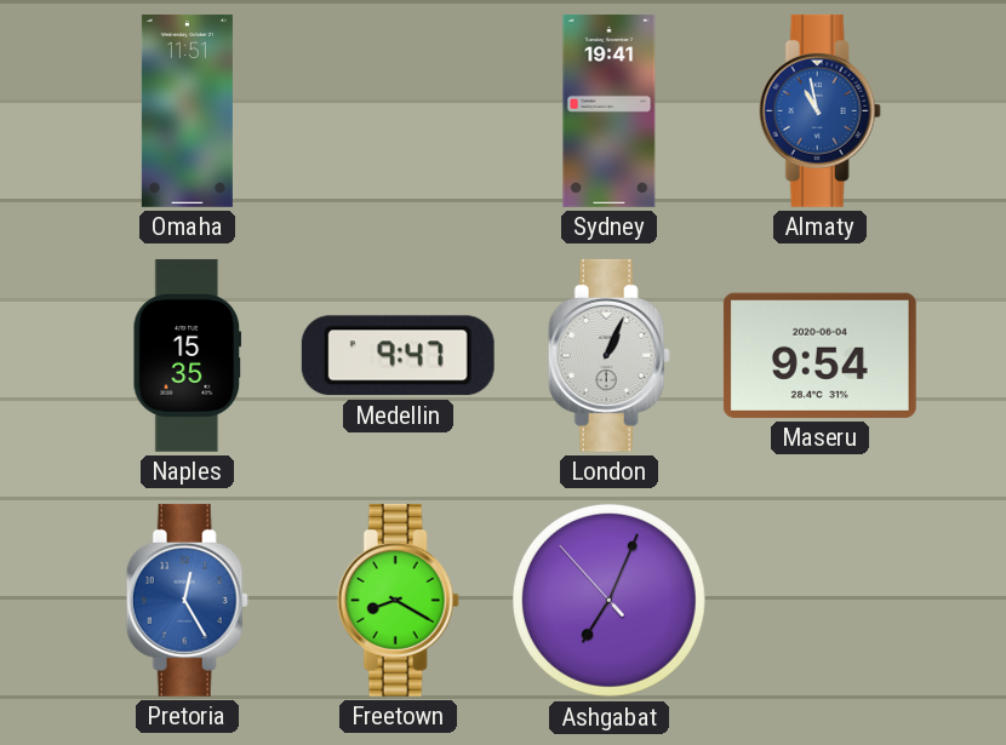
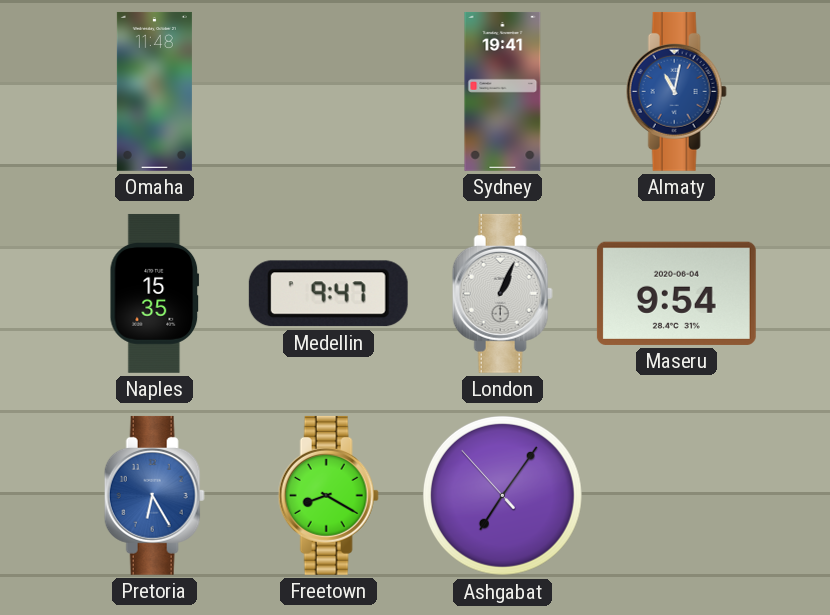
Omaha: 11:51 -> 11:48
Almaty: 10:58 -> 11:02
Pretoria: 12:25 -> 6:25
Ashgabat: 7:03 -> 7:05
